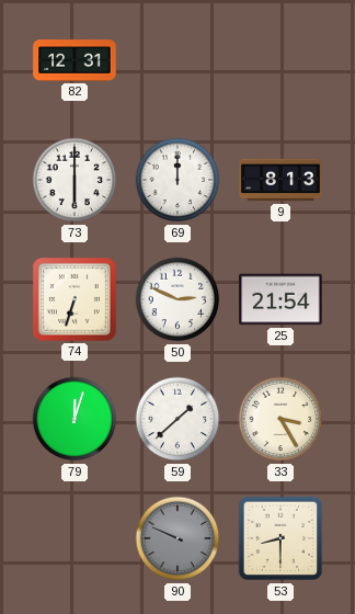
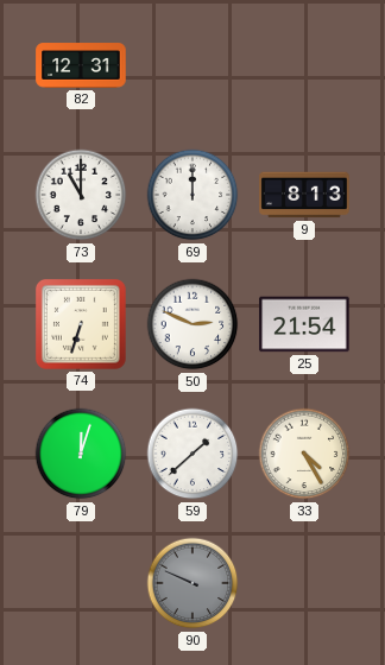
73: 6:00 -> 11:00
33: 3:25 -> 4:25
53: 8:30 -> none
